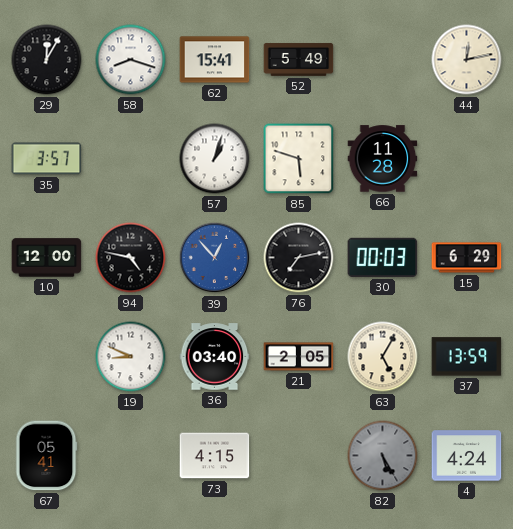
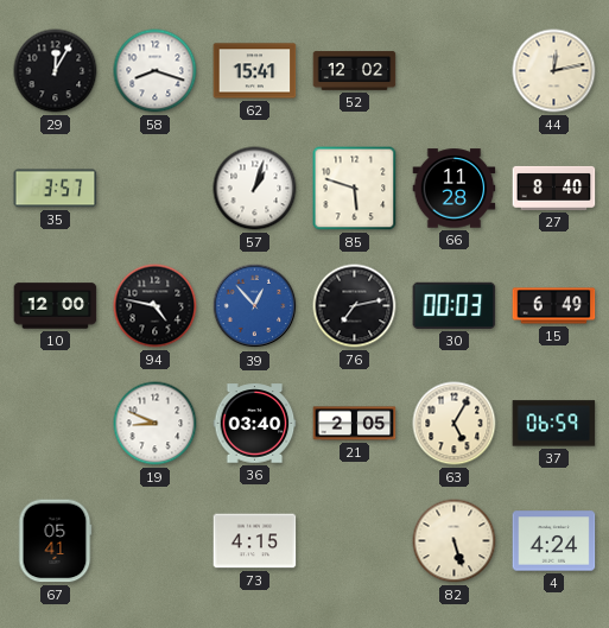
52: 5:49 -> 12:02
27: none -> 8:40
15: 6:29 -> 6:49
37: 13:59 -> 06:59
82: 5:25 -> 5:27
82 dial: grey -> cream
